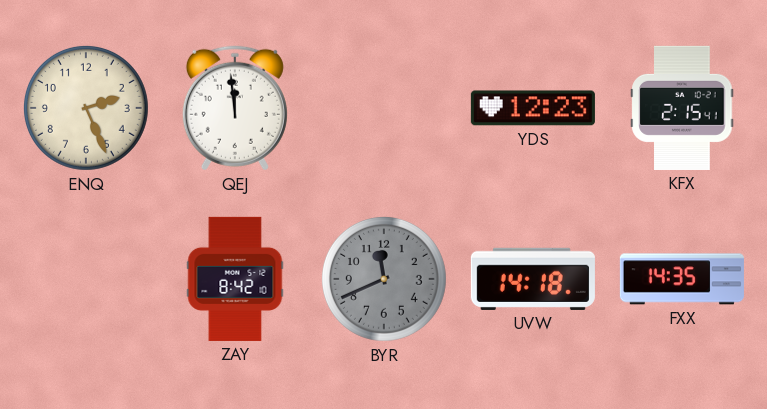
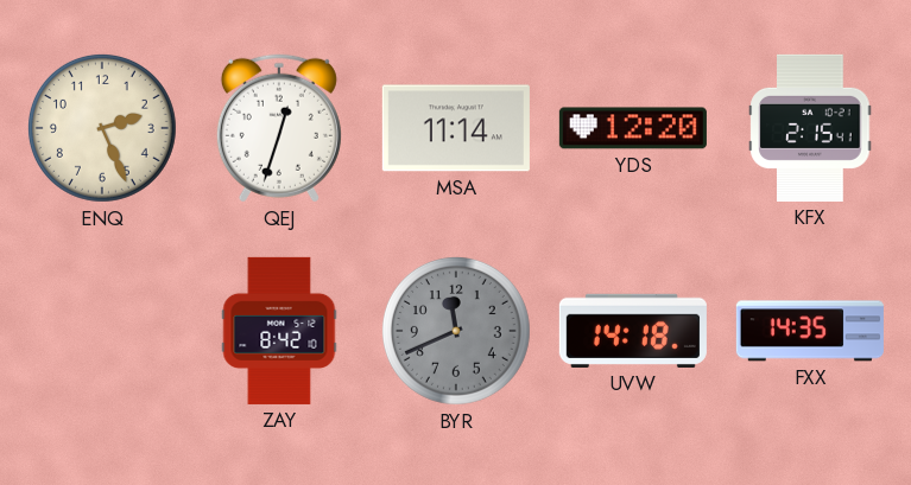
QEJ: 11:59 -> 12:33
MSA: none -> 11:14
YDS: 12:23 -> 12:20
